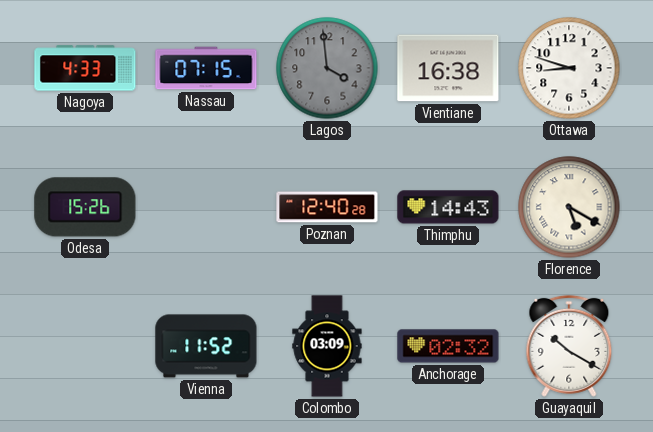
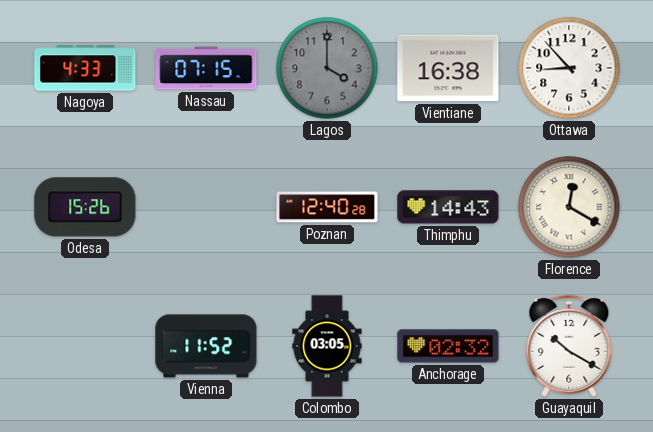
Lagos: 3:59 -> 4:00
Ottawa: 8:48 -> 8:53
Florence: 5:20 -> 12:20
Colombo: 03:09 -> 03:05
